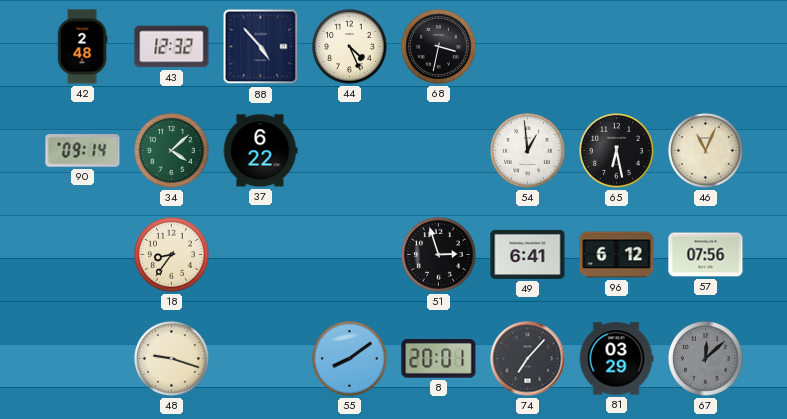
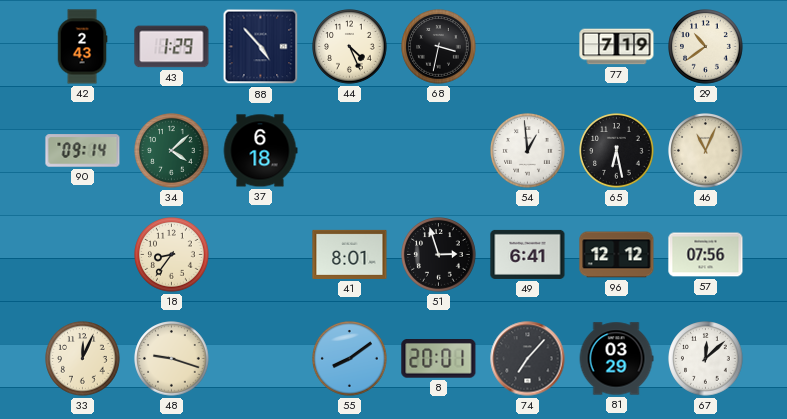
42: 2:48 -> 2:43
43: 12:32 -> 1:29
77: none -> 7:19
29: none -> 10:39
37: 6:22 -> 6:18
41: none -> 8:01
96: 6:12 -> 12:12
33: none -> 12:04
67 dial: grey -> white
